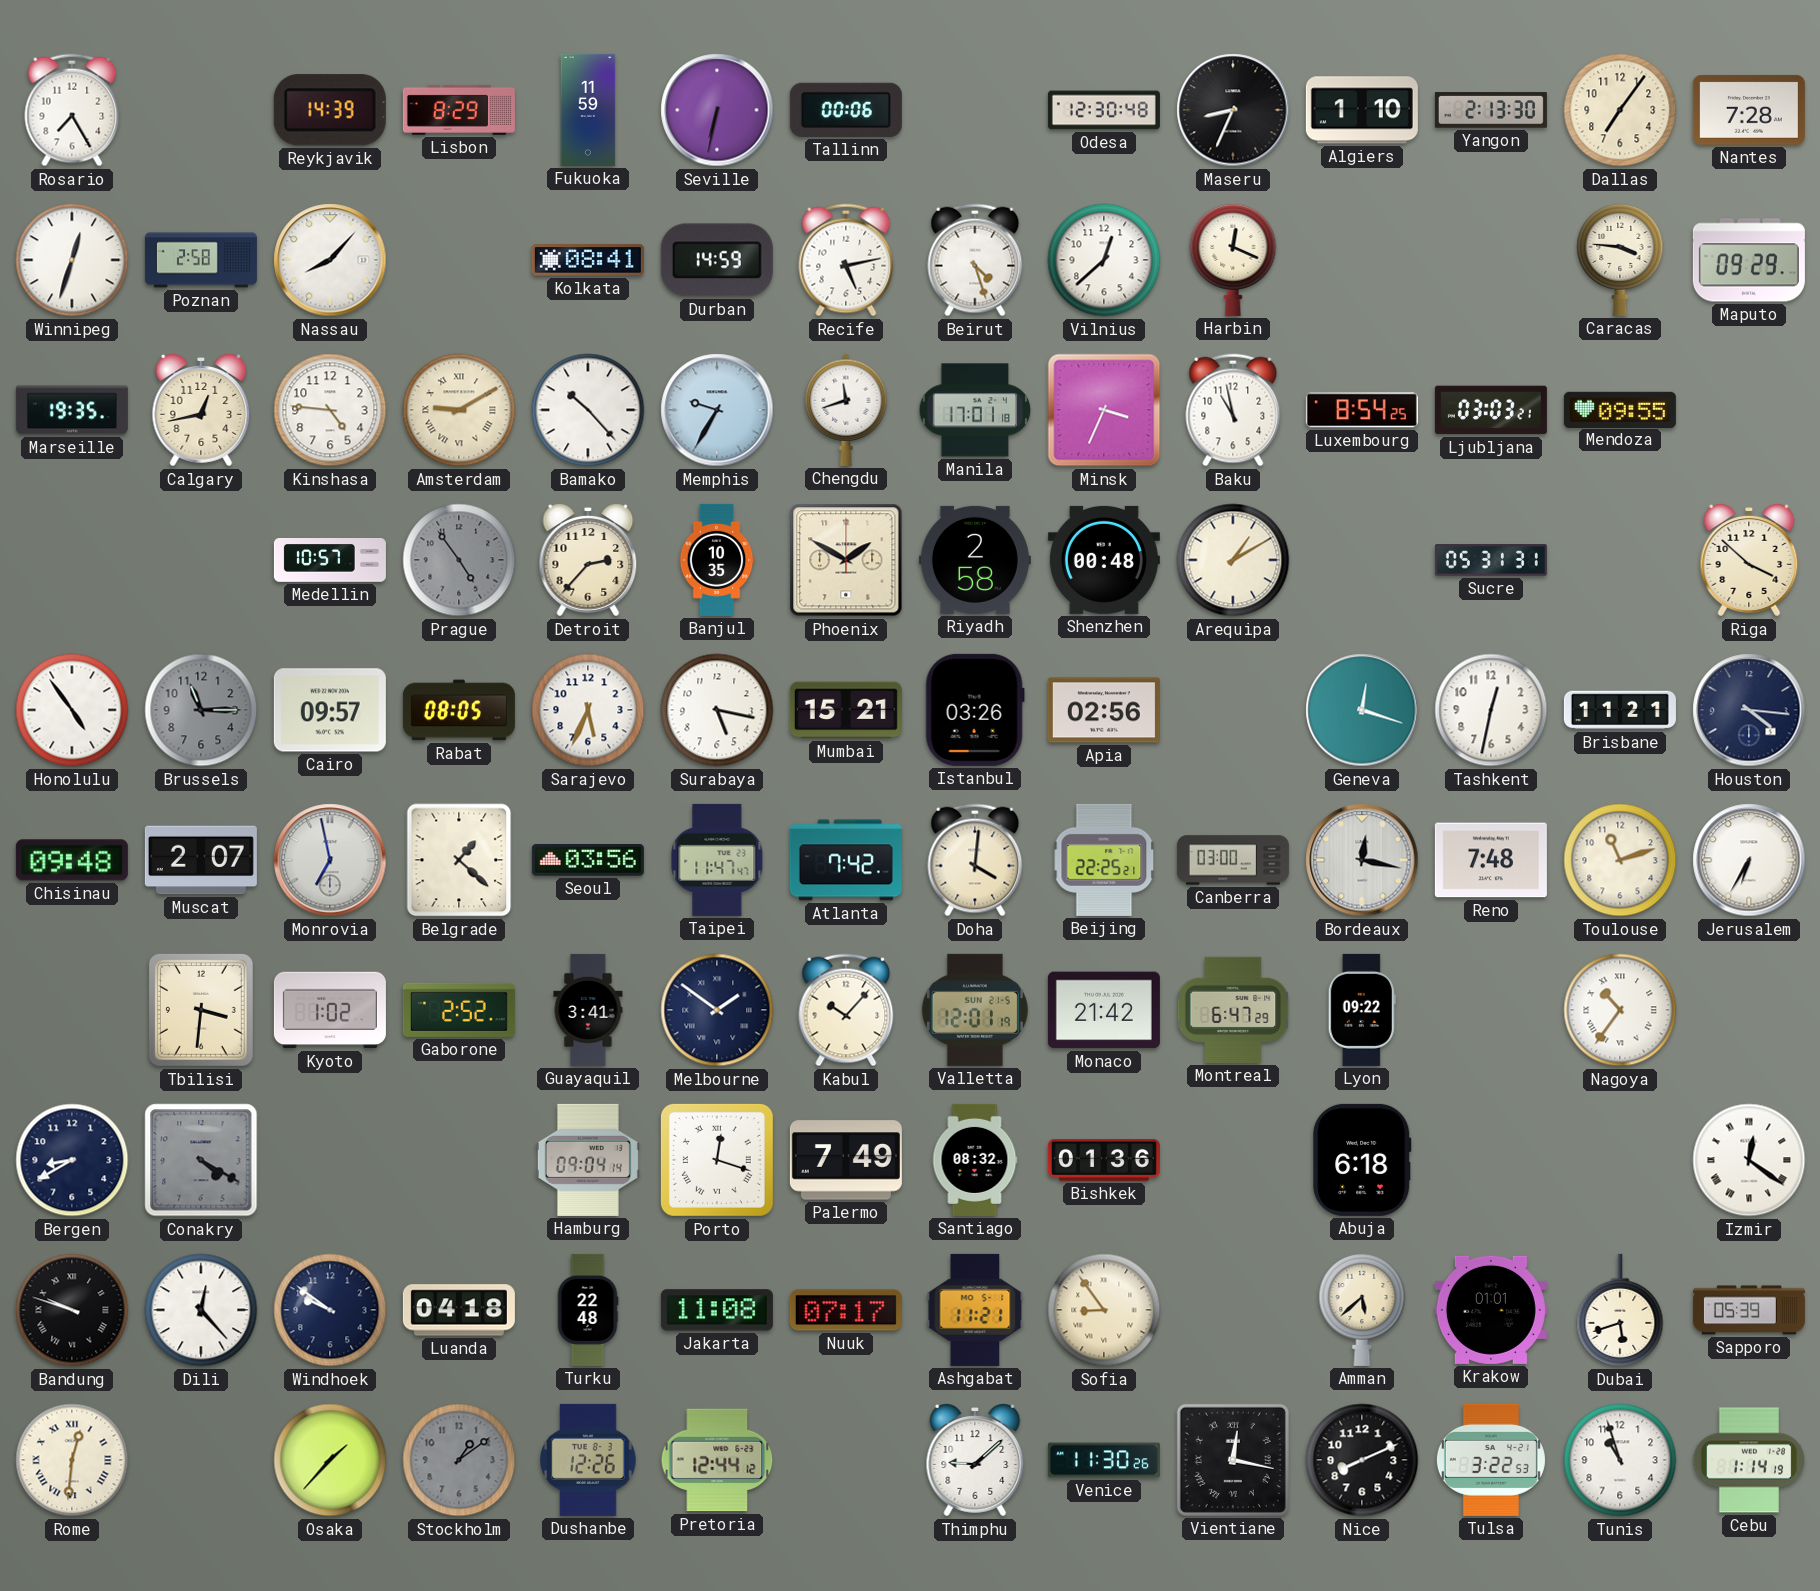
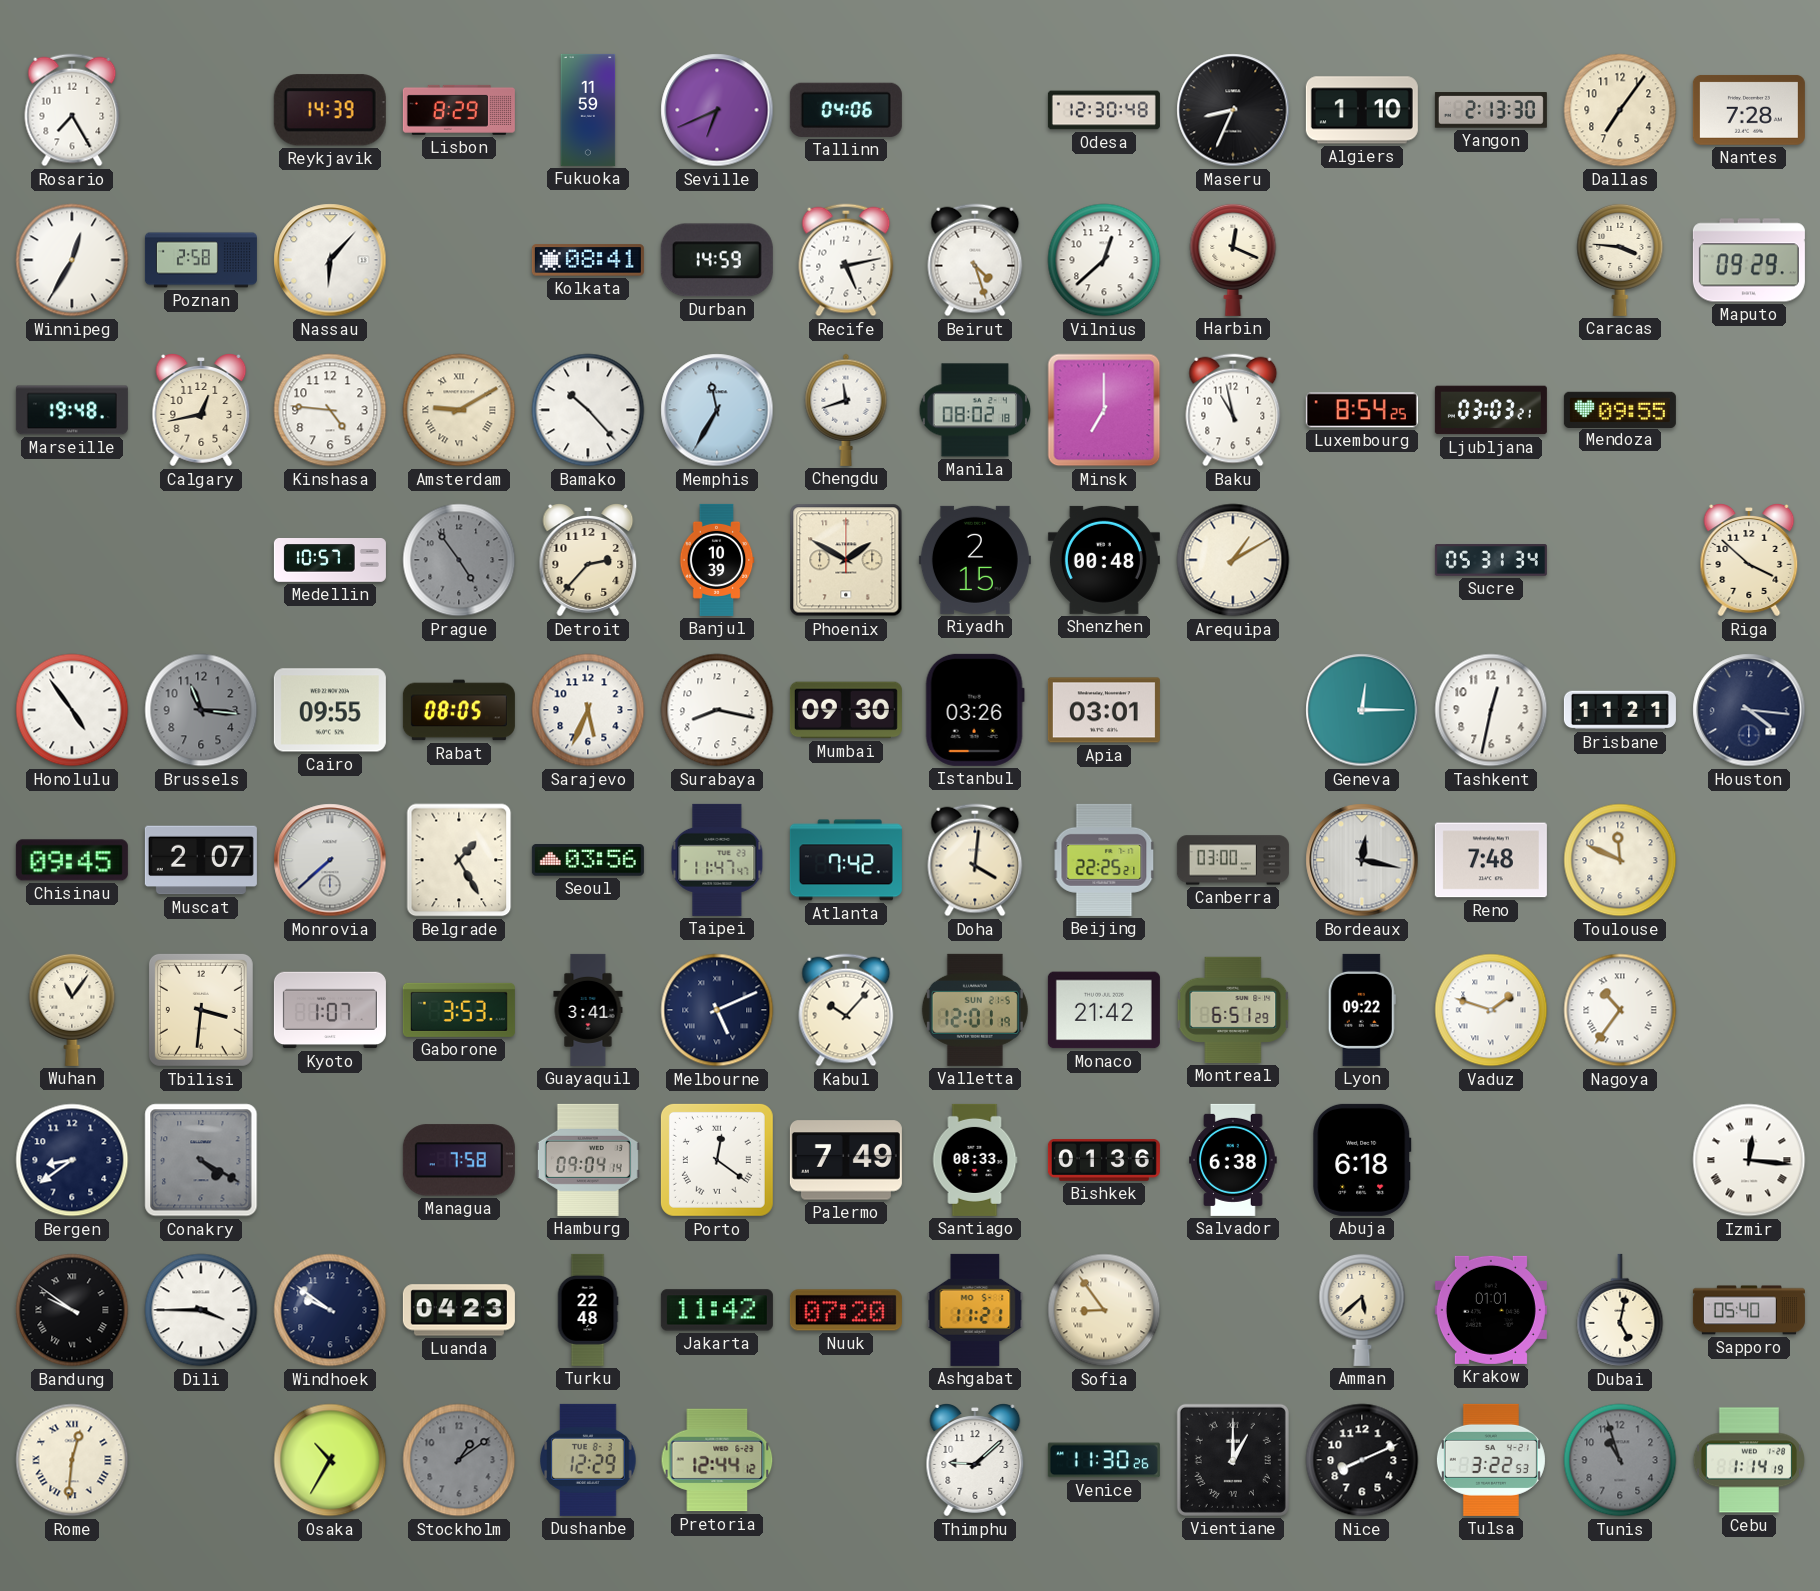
Seville: 6:32 -> 6:41
Tallinn: 00:06 -> 04:06
Winnipeg: 12:33 -> 12:35
Nassau: 8:07 -> 6:07
Marseille: 19:35 -> 19:48
Memphis: 9:35 -> 11:35
Manila: 17:01 -> 08:02
Minsk: 3:34 -> 7:00
Banjul: 10:35 -> 10:39
Riyadh: 2:58 -> 2:15
Sucre: 05:31:31 -> 05:31:34
Brussels: 11:15 -> 11:16
Cairo: 09:57 -> 09:55
Surabaya: 5:17 -> 8:17
Mumbai: 15:21 -> 09:30
Apia: 02:56 -> 03:01
Geneva: 12:18 -> 12:15
Chisinau: 09:48 -> 09:45
Monrovia: 6:58 -> 7:38
Belgrade: 1:22 -> 1:25
Toulouse: 11:12 -> 11:49
Jerusalem: 6:35 -> none
Wuhan: none -> 11:06
Kyoto: 1:02 -> 1:07
Gaborone: 2:52 -> 3:53
Melbourne: 1:51 -> 5:11
Montreal: 6:47 -> 6:51
Vaduz: none -> 1:48
Bergen: 8:40 -> 8:39
Managua: none -> 7:58
Porto: 12:18 -> 12:21
Santiago: 08:32 -> 08:33
Salvador: none -> 6:38
Izmir: 12:21 -> 12:16
Bandung: 9:48 -> 9:51
Dili: 12:23 -> 3:45
Luanda: 04:18 -> 04:23
Jakarta: 11:08 -> 11:42
Nuuk: 07:17 -> 07:20
Dubai: 5:42 -> 5:02
Sapporo: 05:39 -> 05:40
Osaka: 1:37 -> 10:35
Dushanbe: 12:26 -> 12:29
Vientiane: 12:17 -> 1:00
Tunis dial: white -> grey
